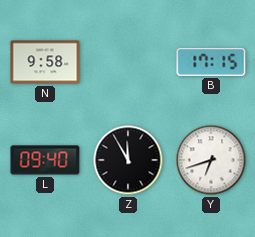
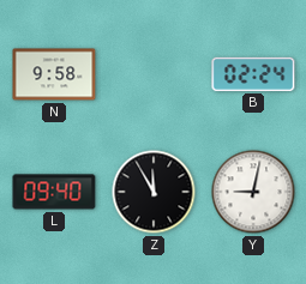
B: 17:15 -> 02:24
Y: 6:42 -> 9:02
